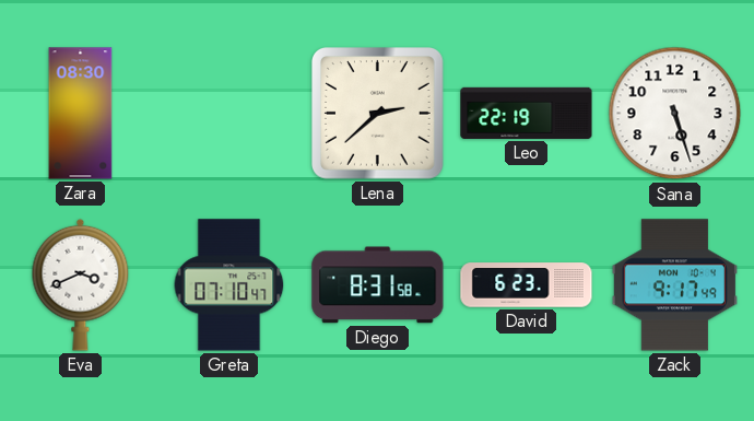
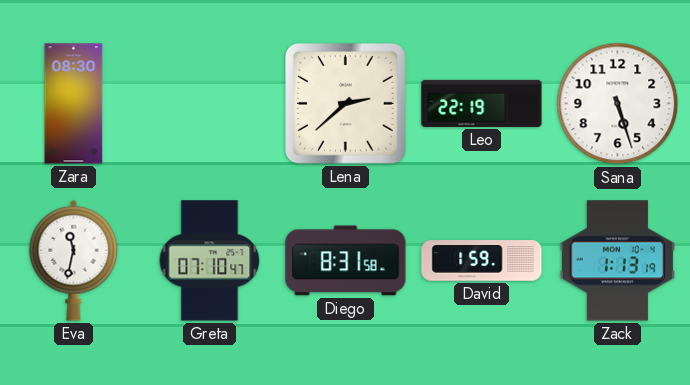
Eva: 3:41 -> 11:32
David: 6:23 -> 1:59
Zack: 9:17 -> 1:13
